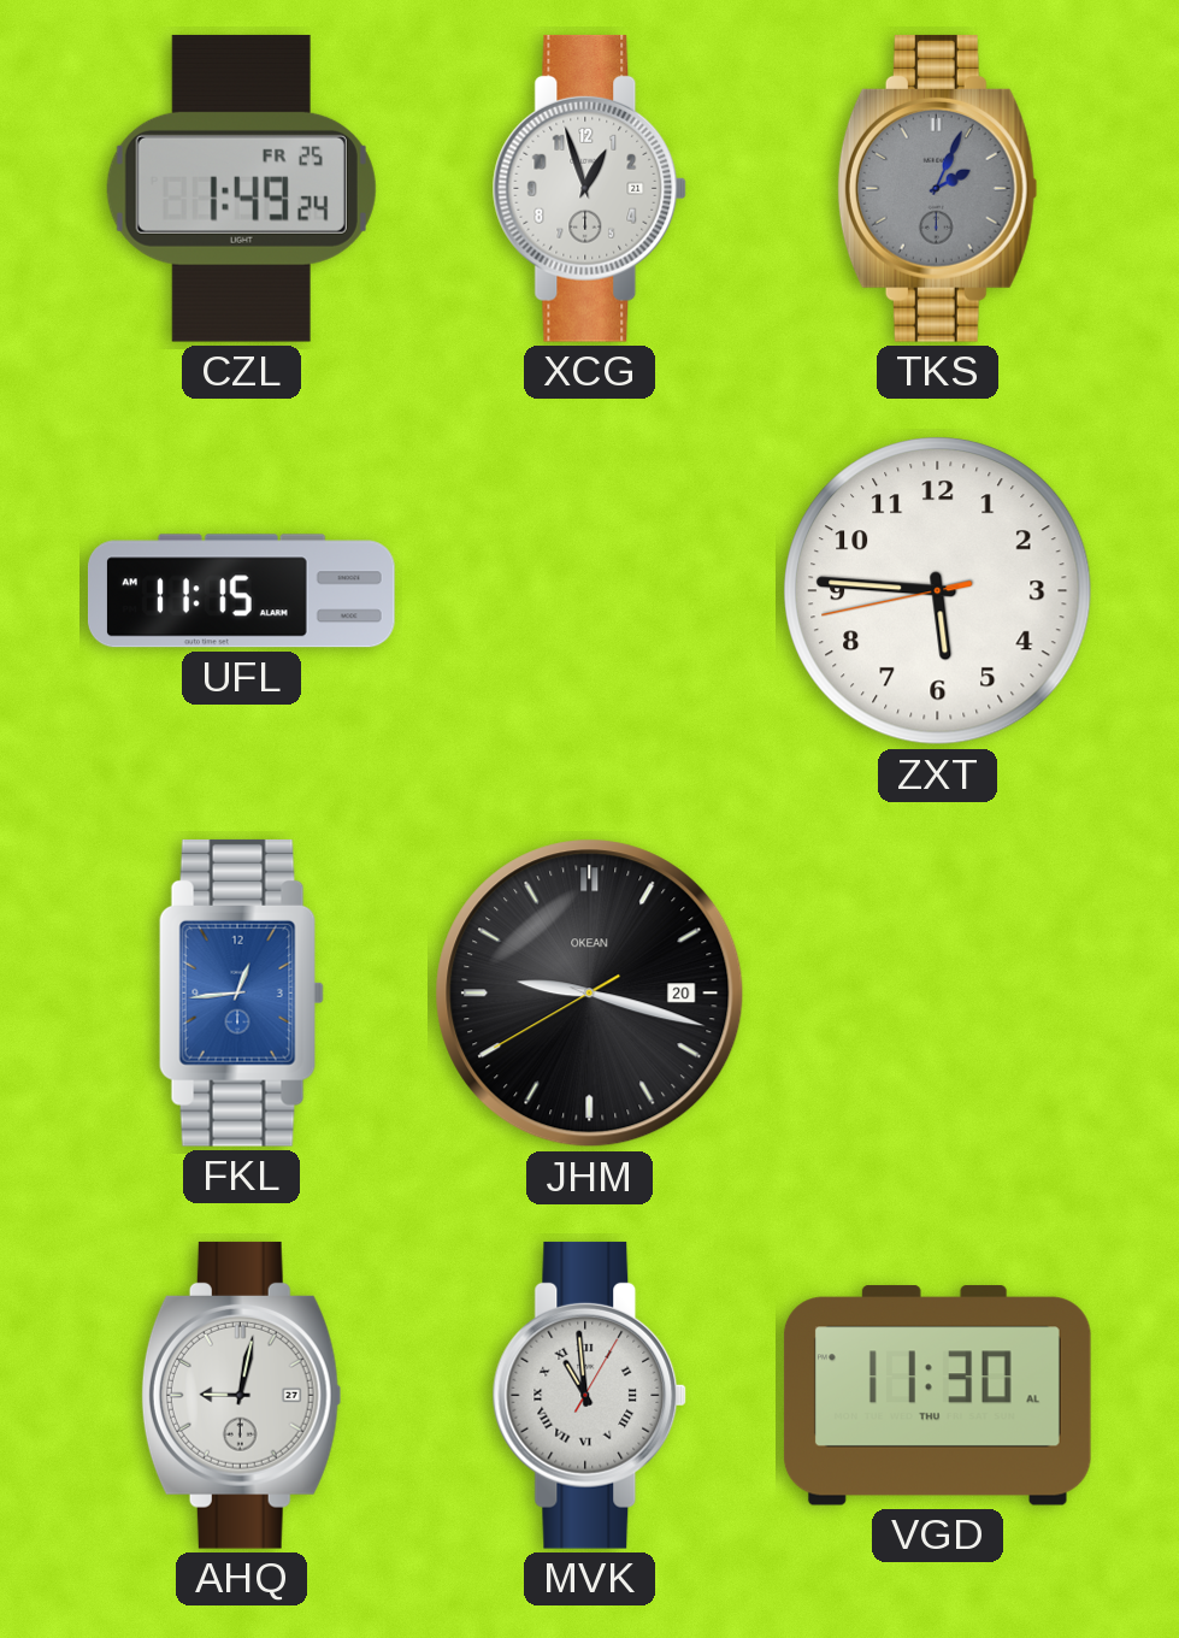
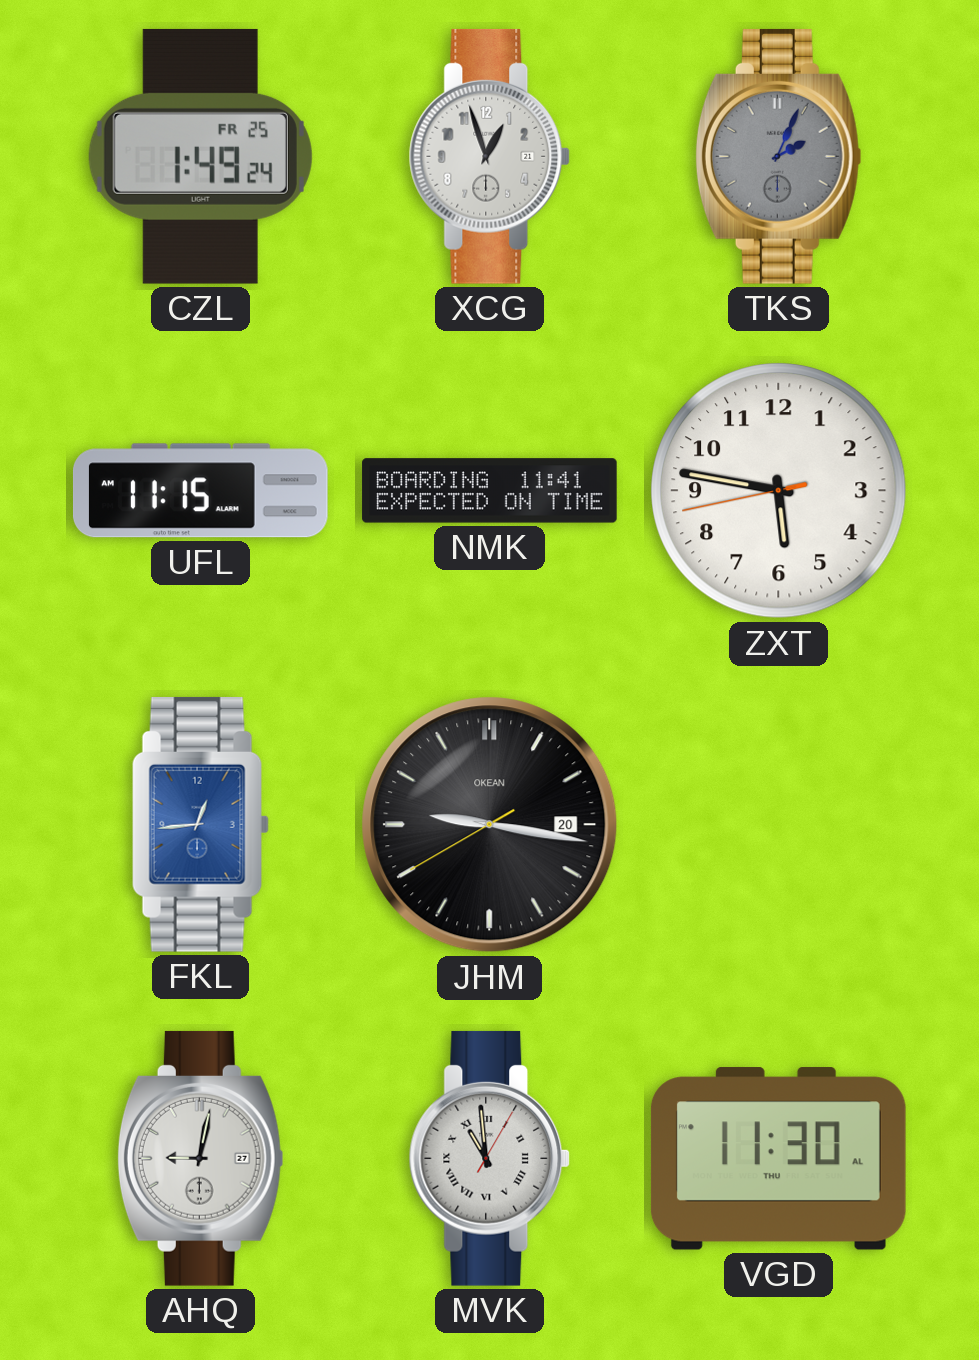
NMK: none -> 11:41
ZXT: 5:45 -> 5:46
JHM: 9:17 -> 9:16
